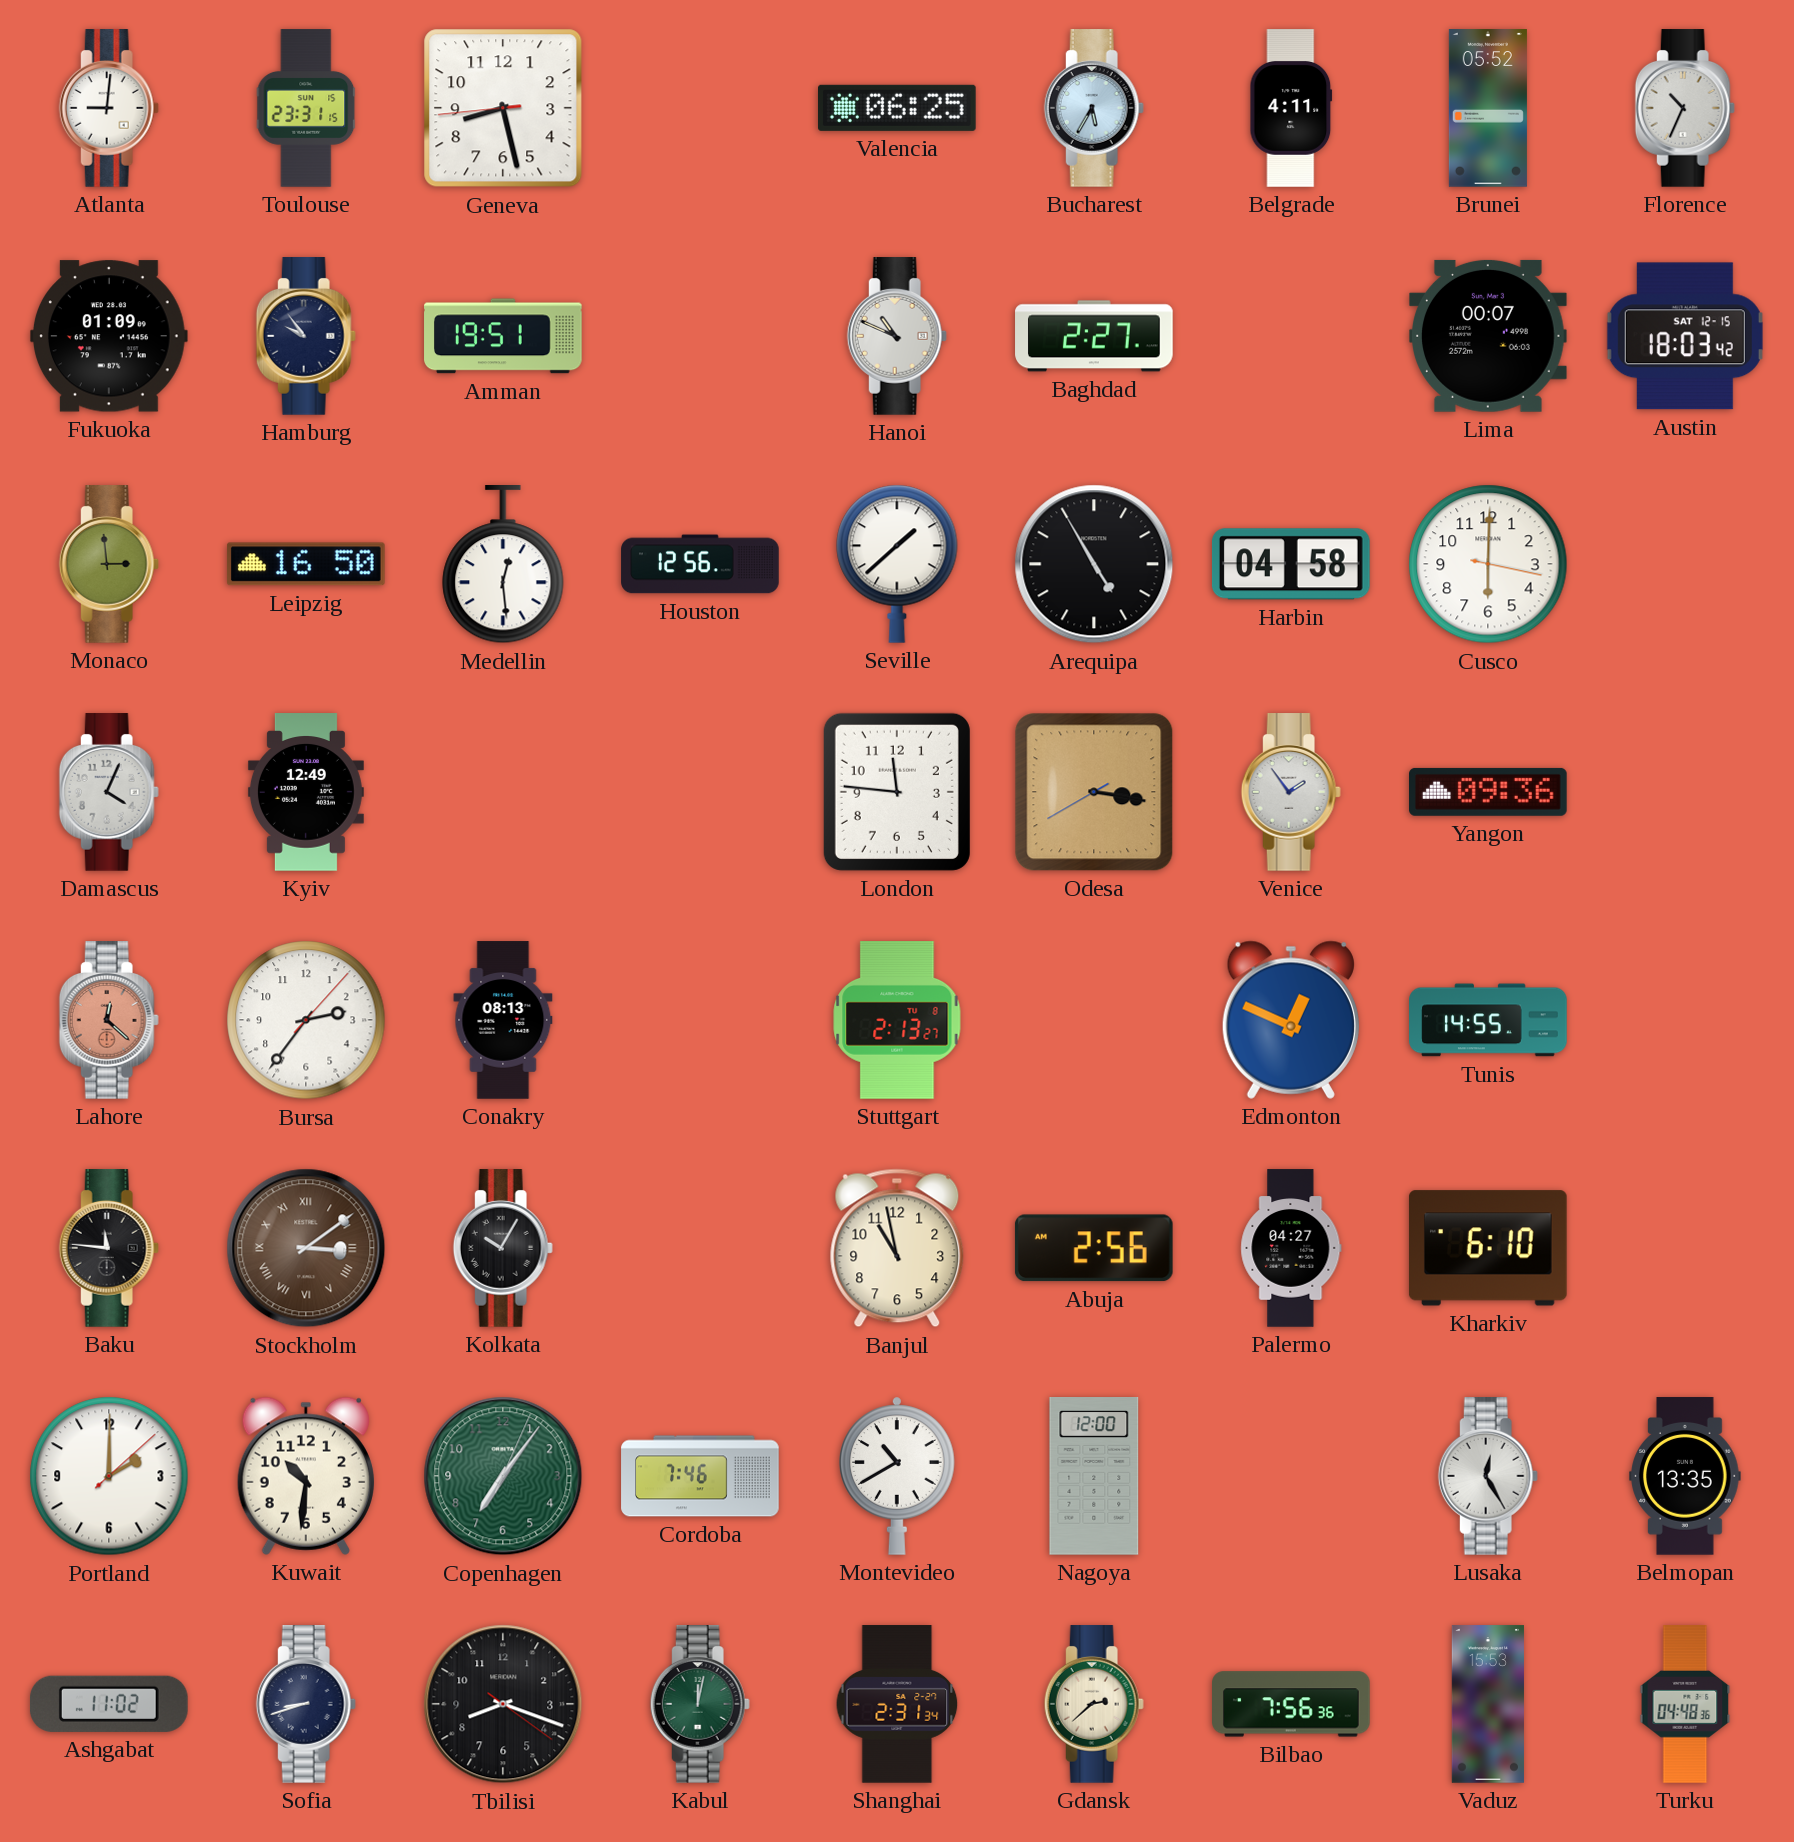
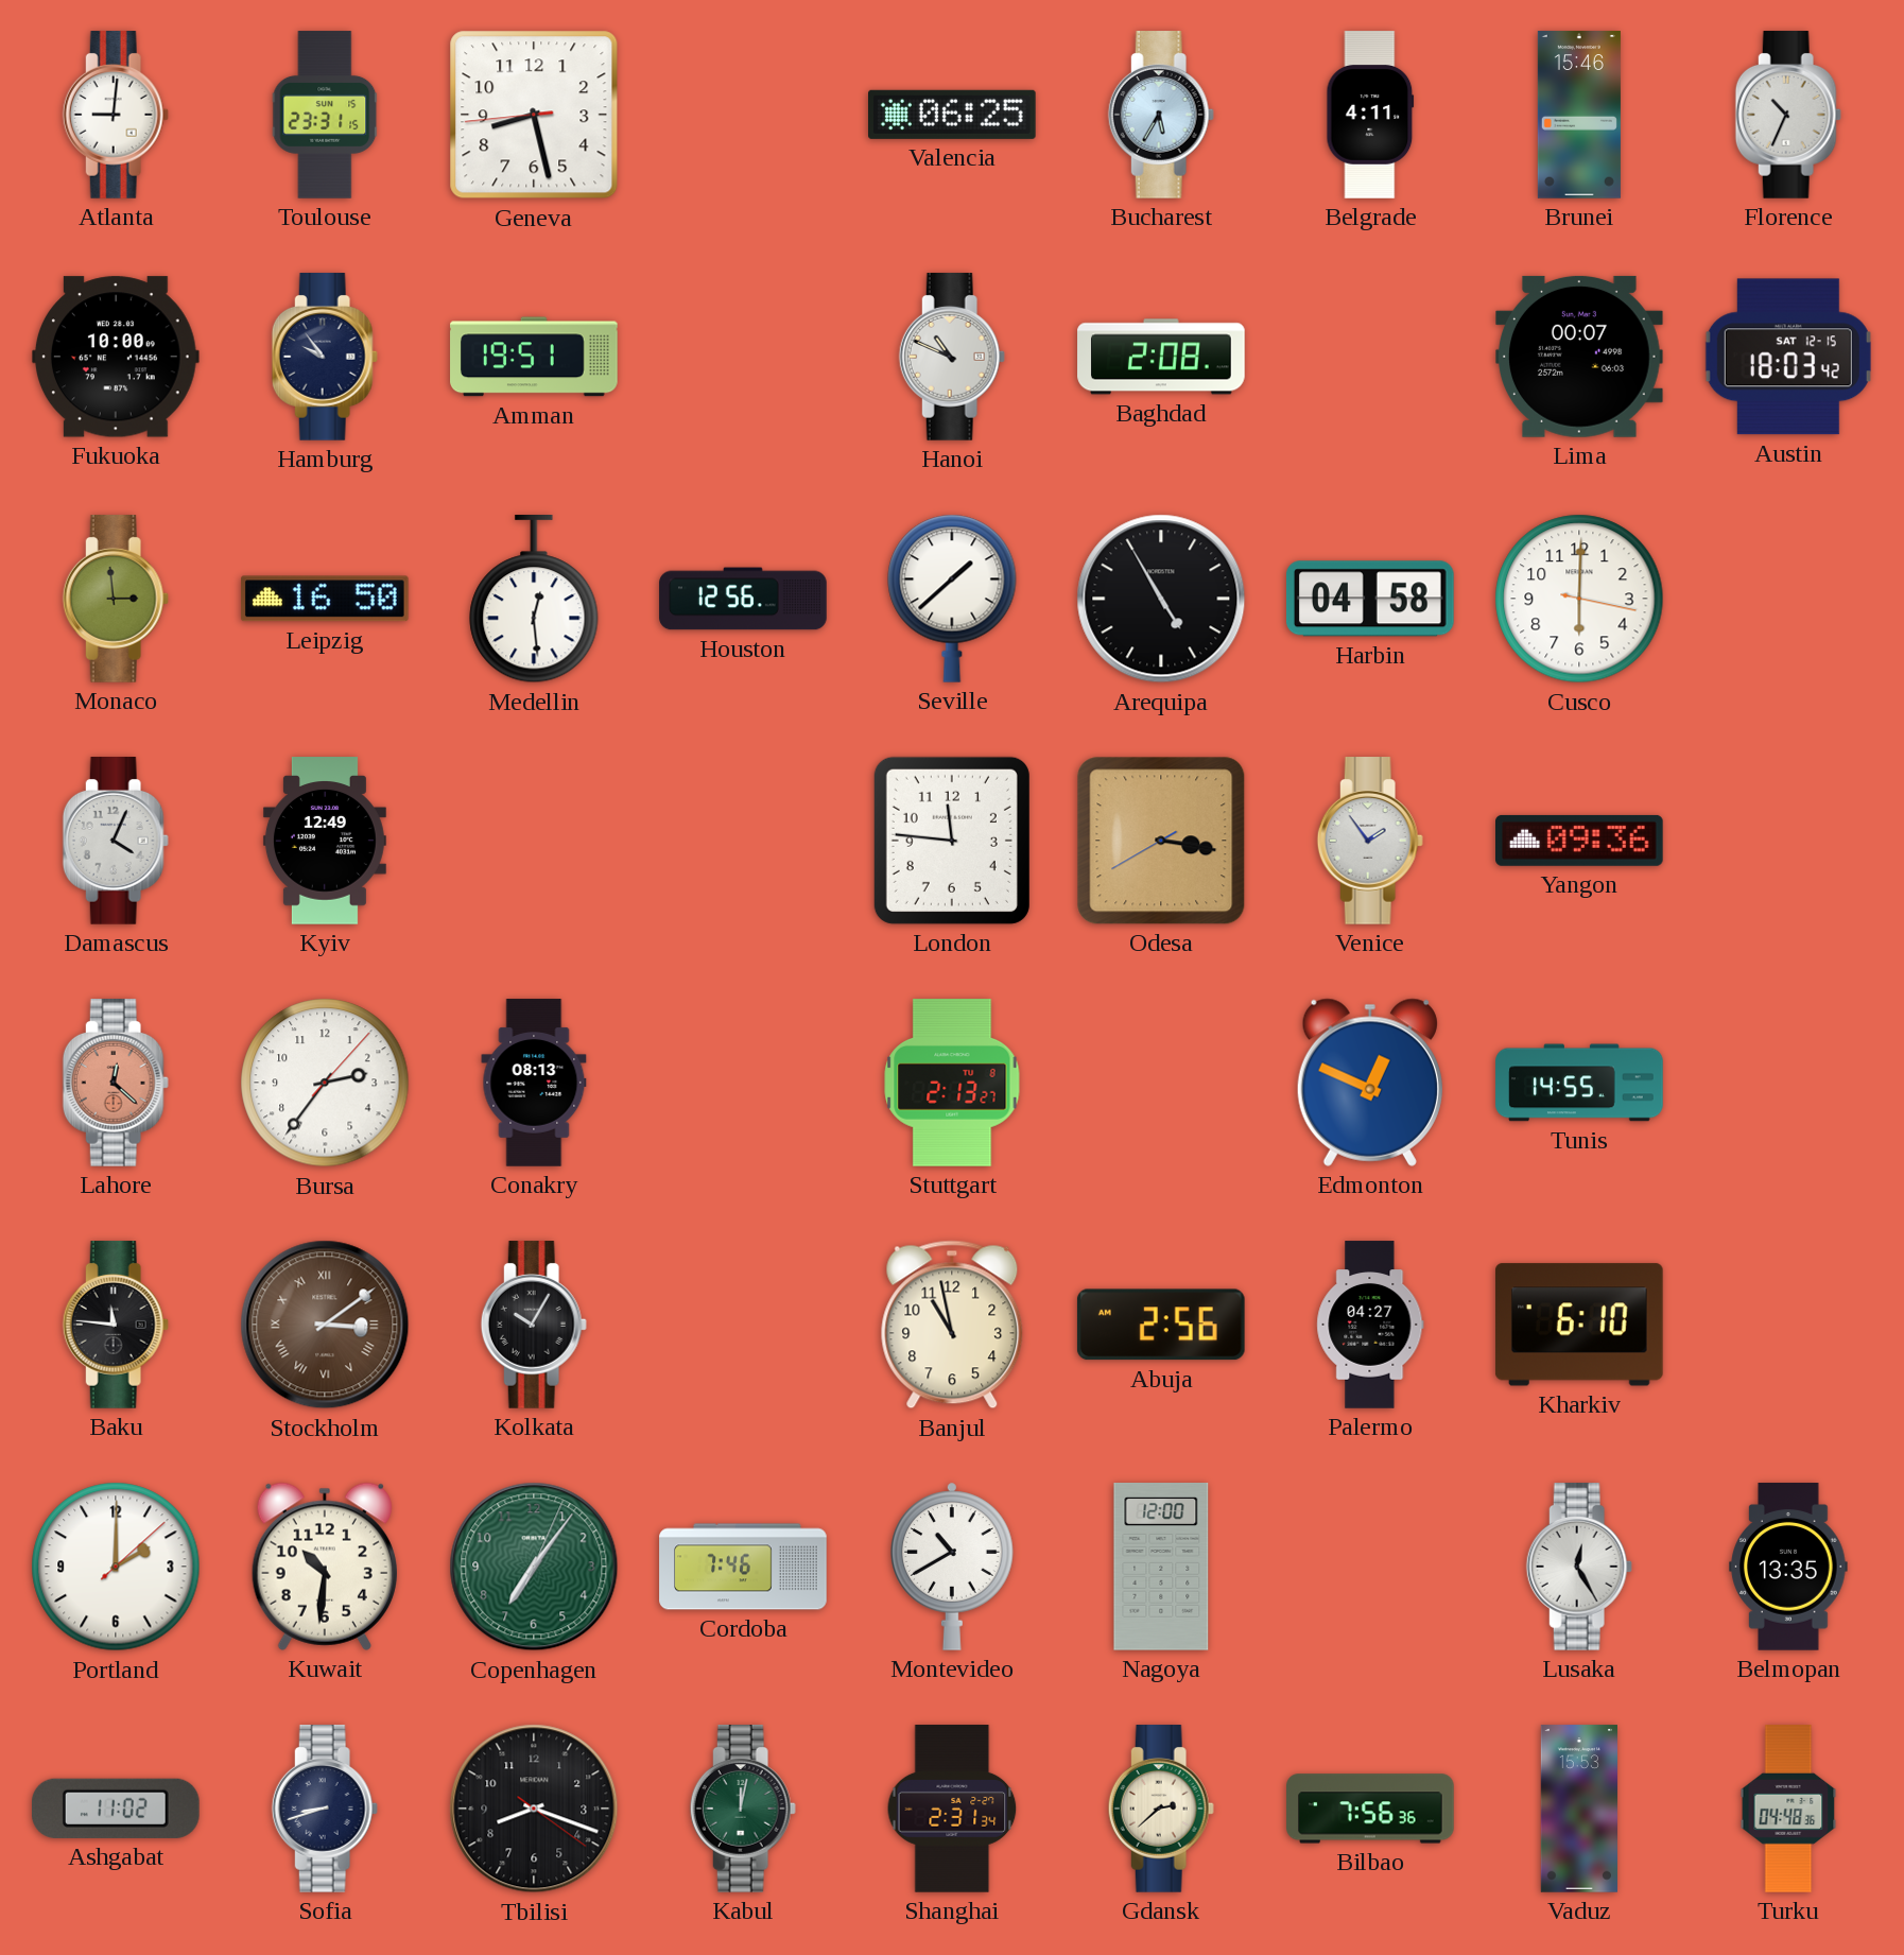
Brunei: 05:52 -> 15:46
Fukuoka: 01:09 -> 10:00
Baghdad: 2:27 -> 2:08
